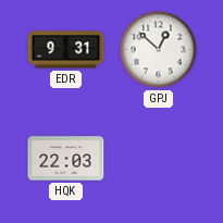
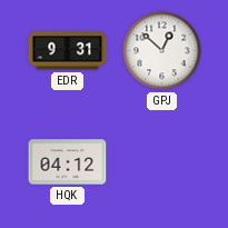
HQK: 22:03 -> 04:12
